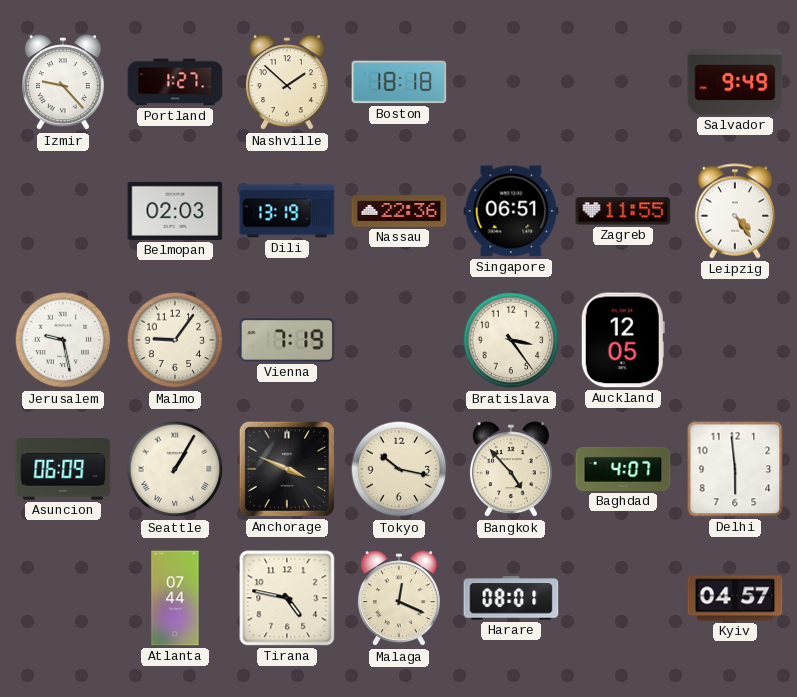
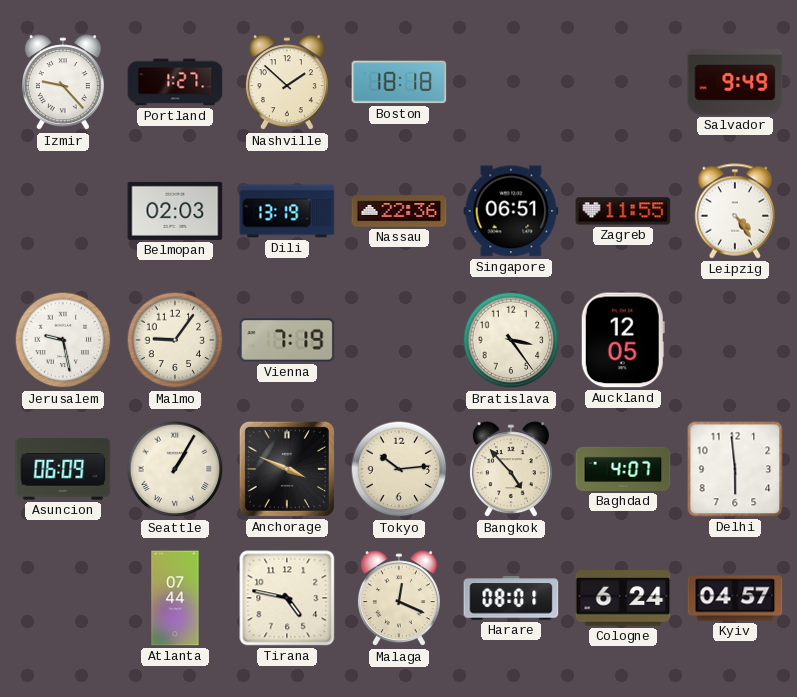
Tokyo: 10:17 -> 10:14
Cologne: none -> 6:24
